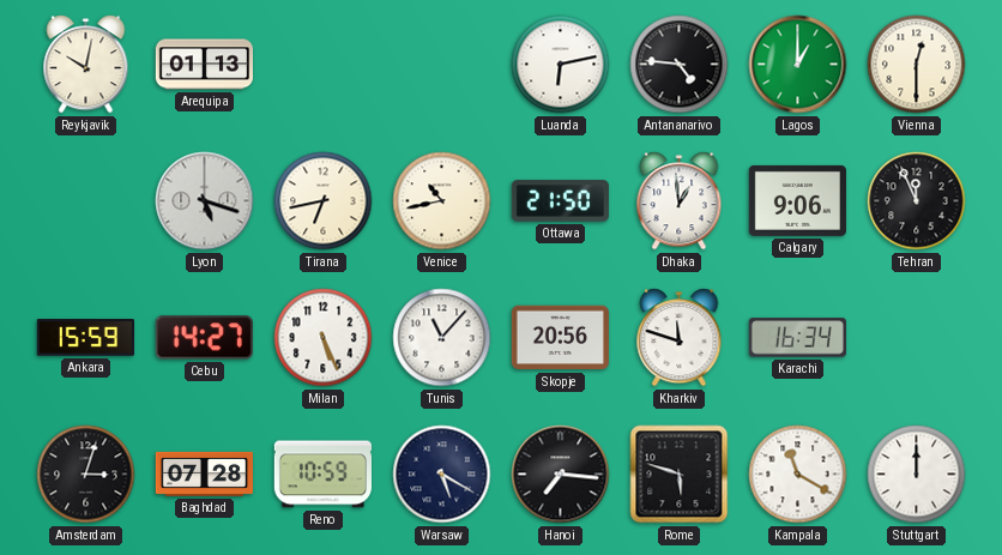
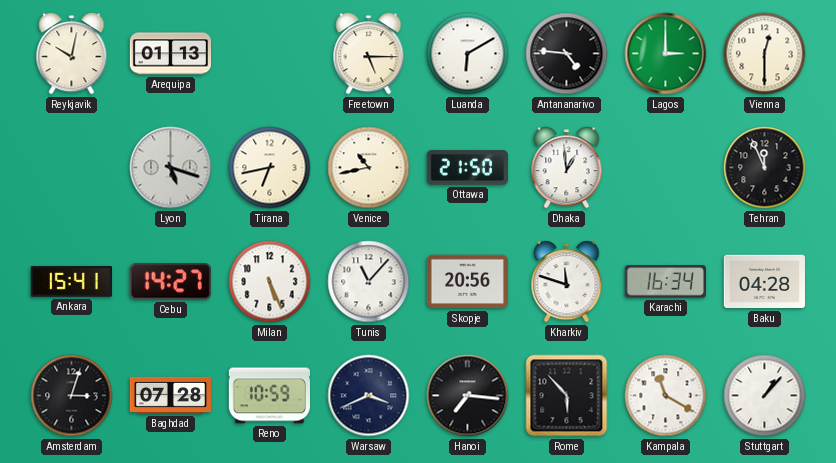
Freetown: none -> 5:15
Luanda: 6:13 -> 6:10
Lagos: 1:00 -> 3:00
Calgary: 9:06 -> none
Ankara: 15:59 -> 15:41
Baku: none -> 04:28
Warsaw: 5:20 -> 3:41
Rome: 5:48 -> 5:53
Stuttgart: 12:00 -> 1:07
